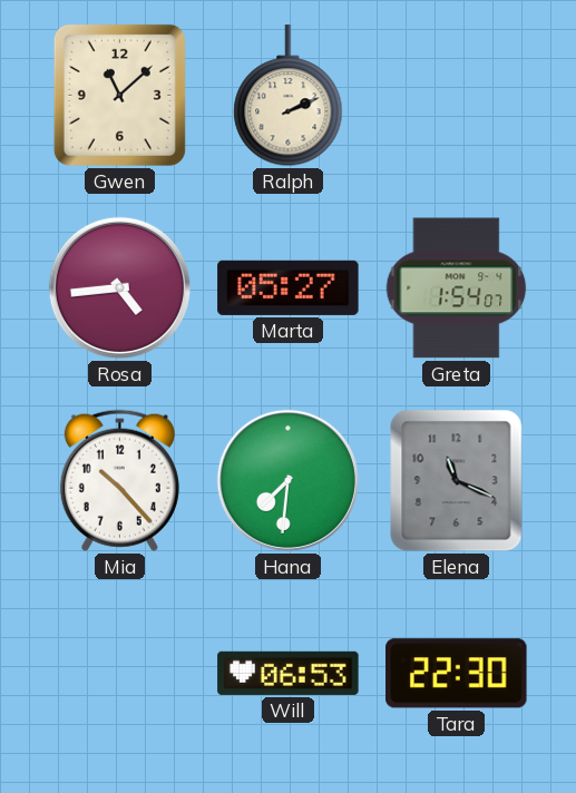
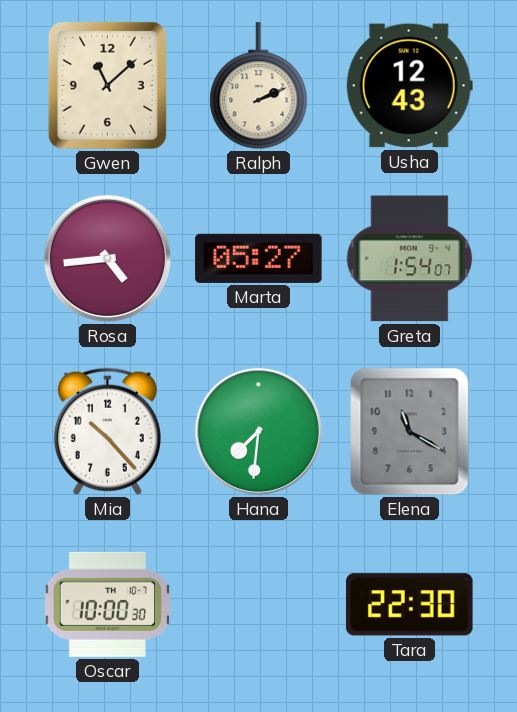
Usha: none -> 12:43
Elena: 11:19 -> 11:20
Oscar: none -> 10:00
Will: 06:53 -> none
